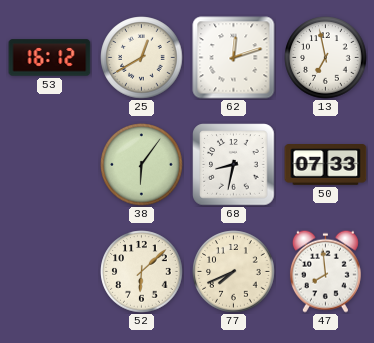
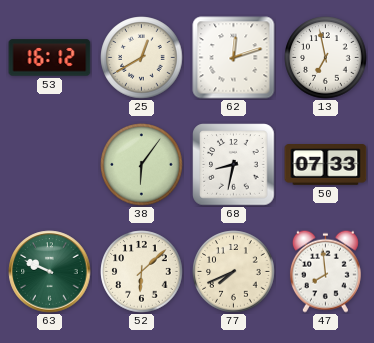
63: none -> 9:49
